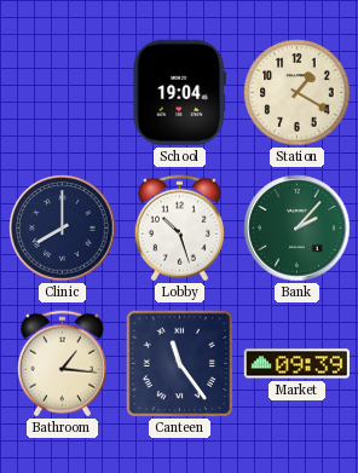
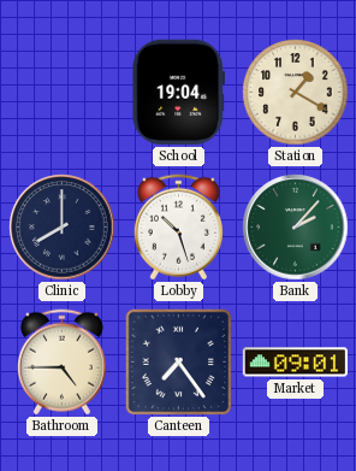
Bathroom: 1:16 -> 4:45
Canteen: 11:24 -> 7:24
Market: 09:39 -> 09:01
